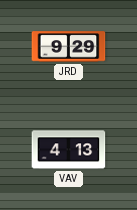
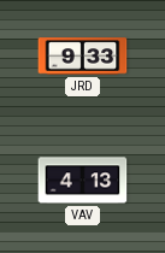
JRD: 9:29 -> 9:33
